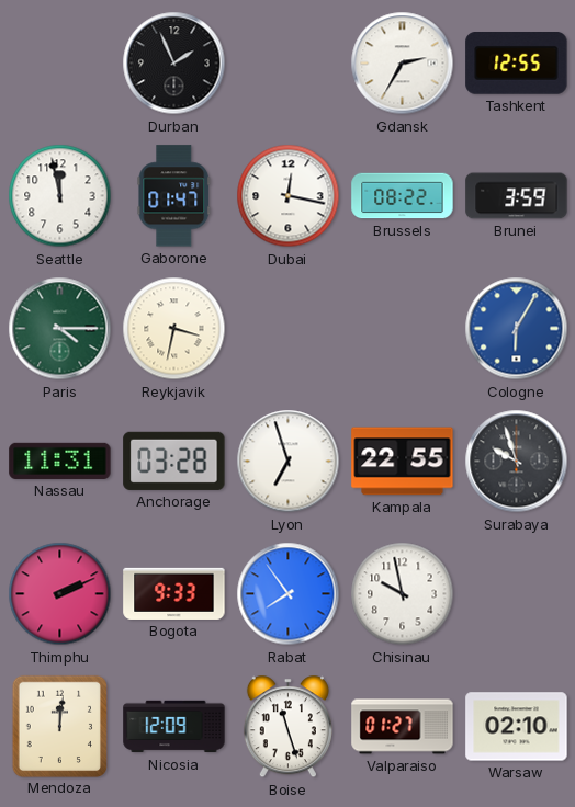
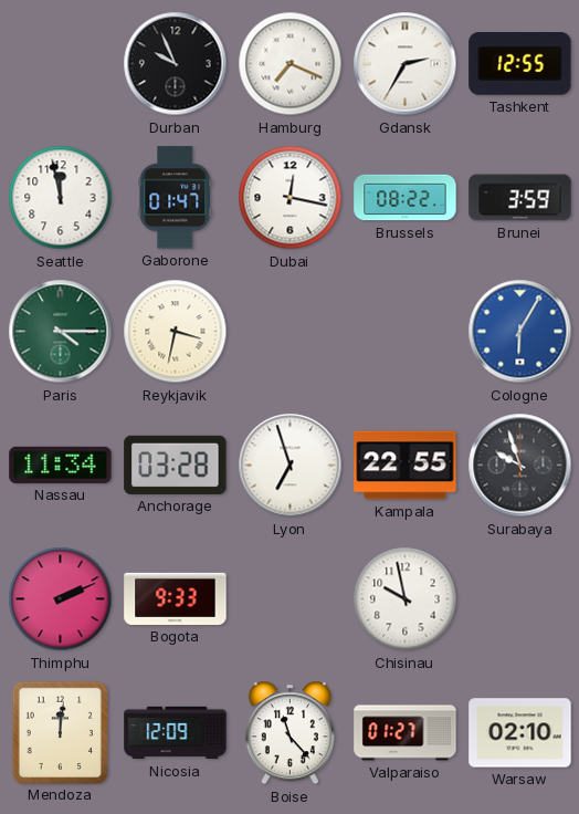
Durban: 1:56 -> 9:56
Hamburg: none -> 7:19
Nassau: 11:31 -> 11:34
Rabat: 7:54 -> none
Boise: 11:27 -> 11:23
